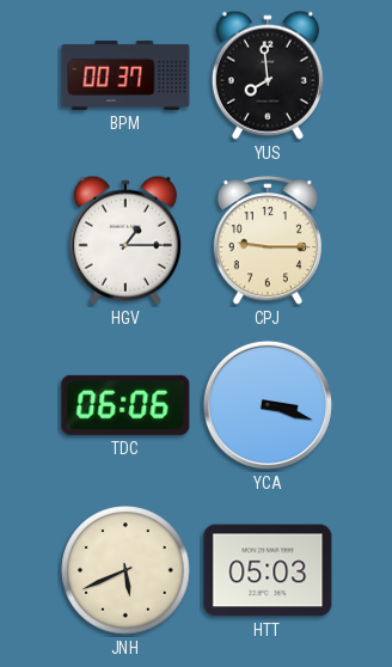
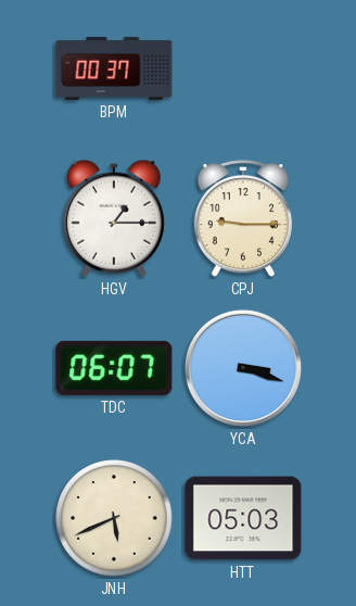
YUS: 7:59 -> none
TDC: 06:06 -> 06:07
